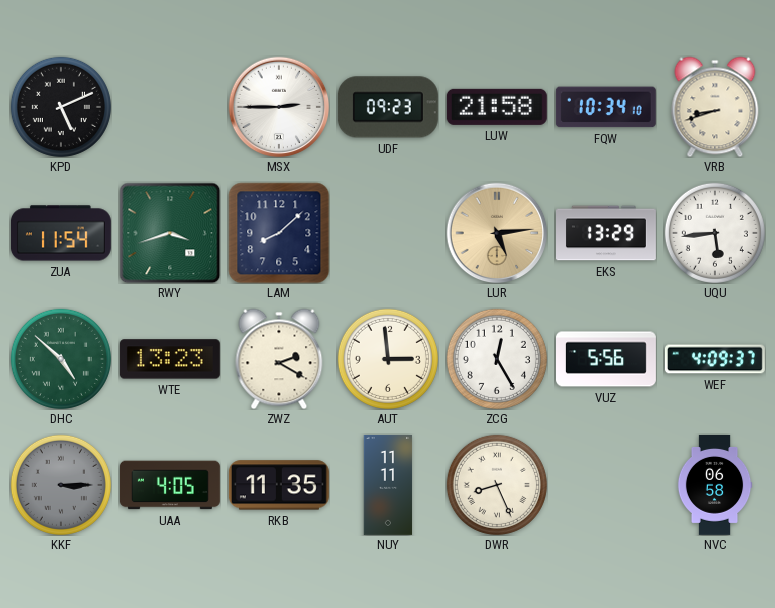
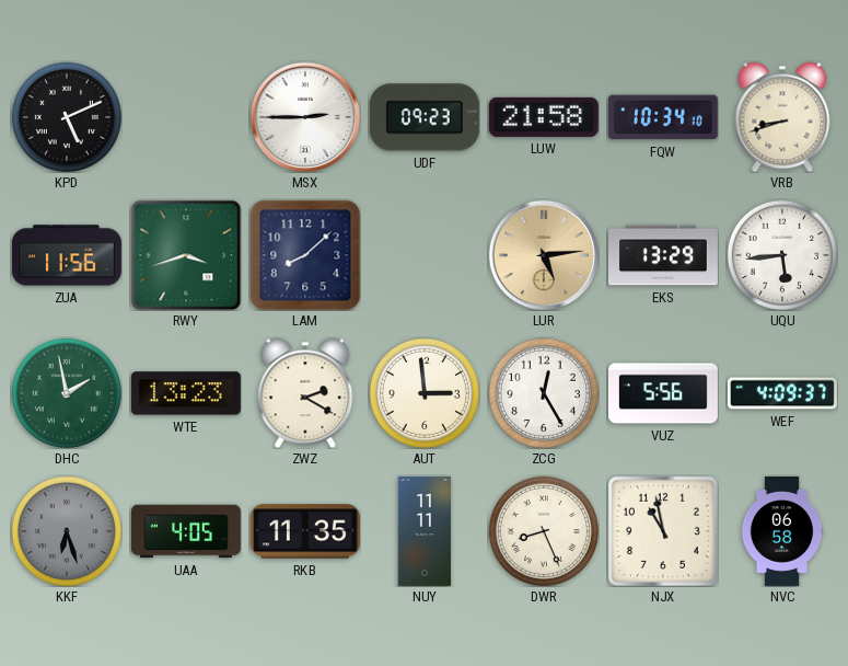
ZUA: 11:54 -> 11:56
DHC: 4:52 -> 1:58
KKF: 3:15 -> 6:27
NJX: none -> 10:58
